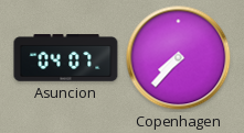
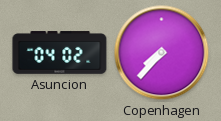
Asuncion: 04:07 -> 04:02
